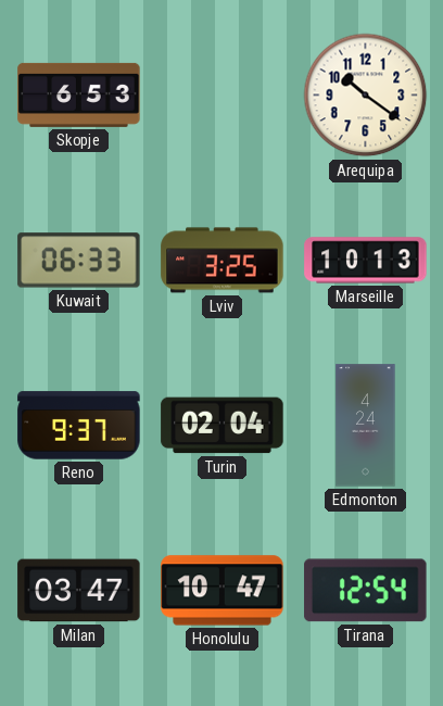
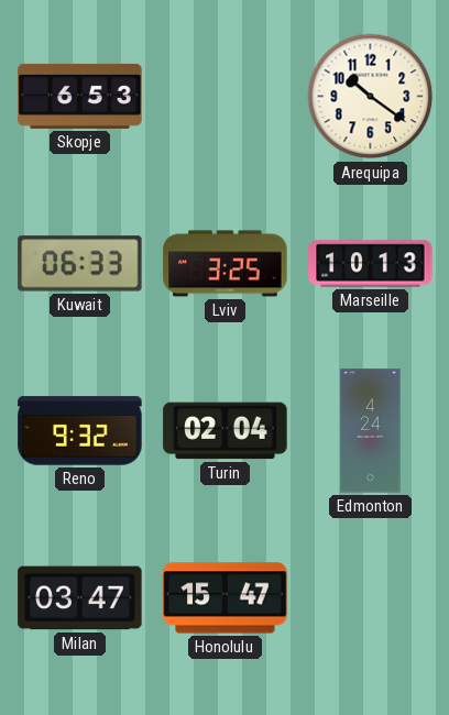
Reno: 9:37 -> 9:32
Honolulu: 10:47 -> 15:47
Tirana: 12:54 -> none
